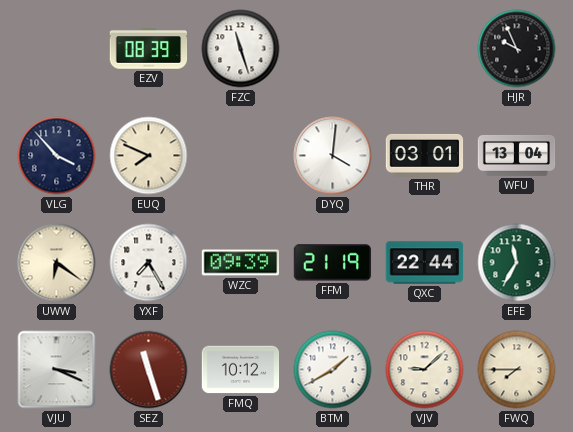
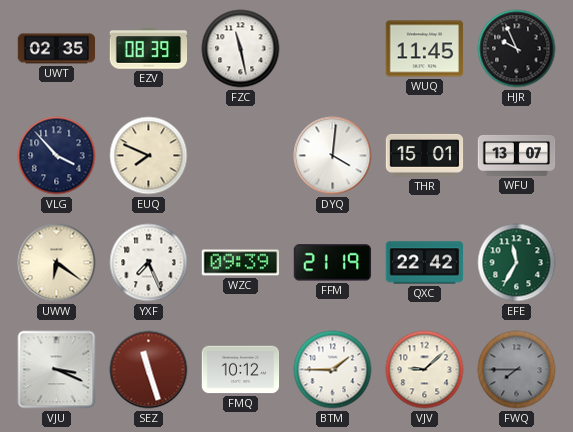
UWT: none -> 02:35
FZC: 11:27 -> 11:28
WUQ: none -> 11:45
THR: 03:01 -> 15:01
WFU: 13:04 -> 13:07
YXF: 7:25 -> 7:26
QXC: 22:44 -> 22:42
BTM: 1:40 -> 1:45
FWQ dial: cream -> grey
